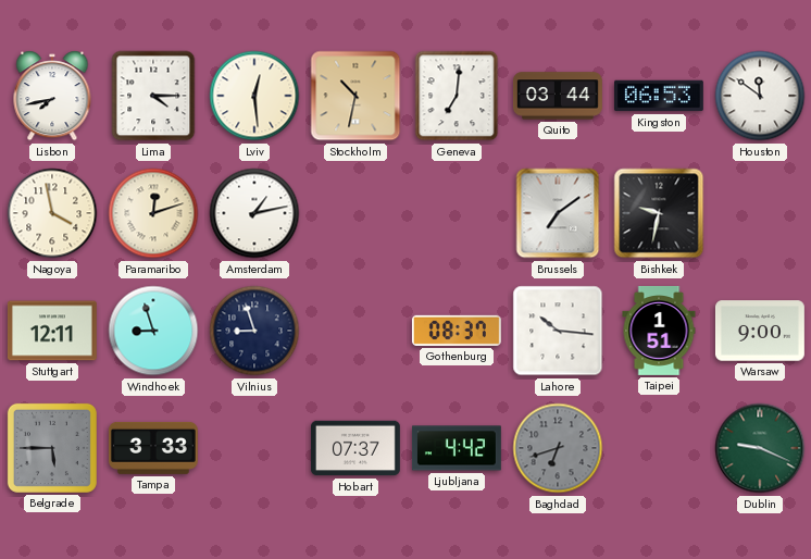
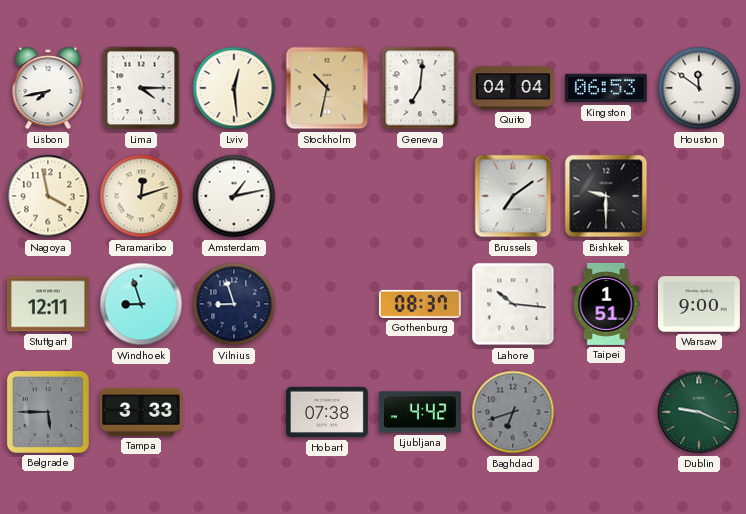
Quito: 03:44 -> 04:04
Bishkek: 9:32 -> 9:30
Hobart: 07:37 -> 07:38
